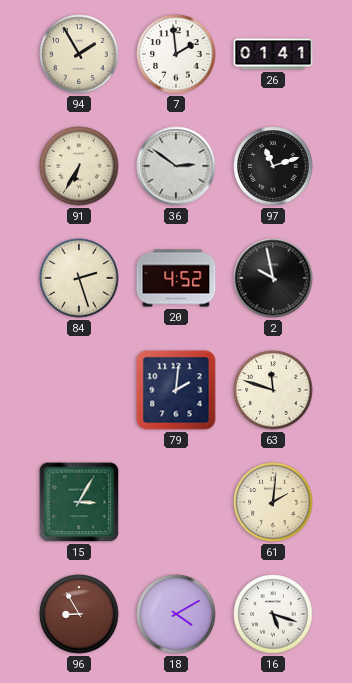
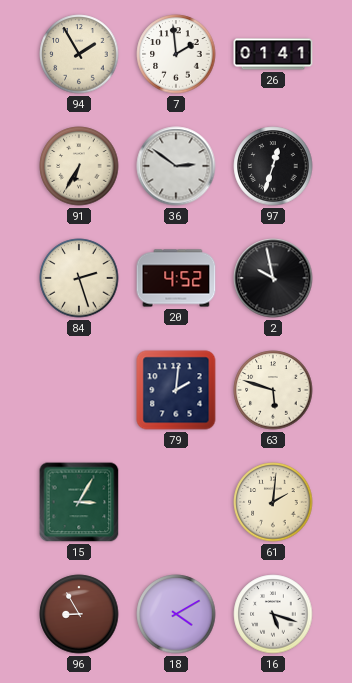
97: 11:12 -> 12:33
63: 11:48 -> 5:48
